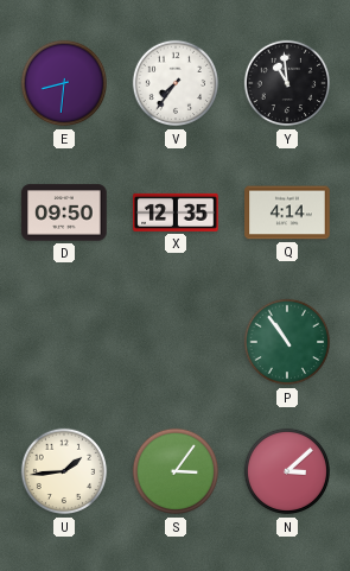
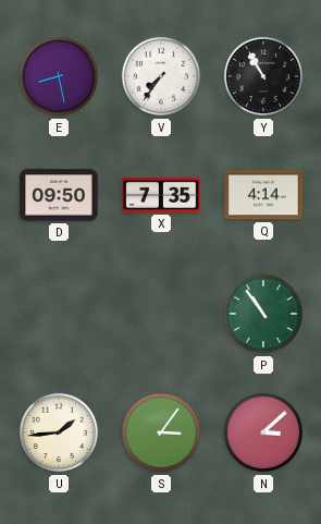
E: 8:31 -> 8:28
Y: 10:59 -> 10:55
X: 12:35 -> 7:35
